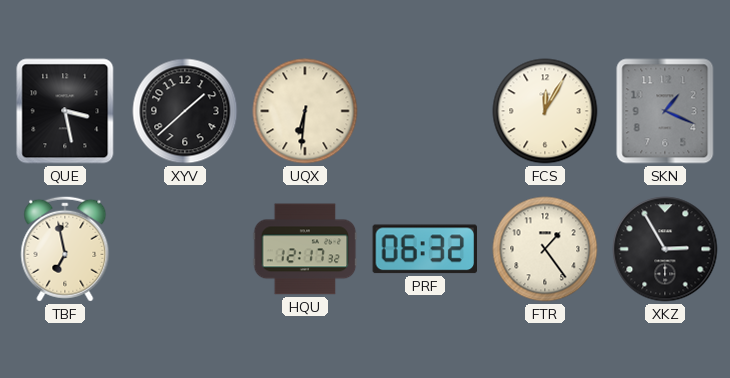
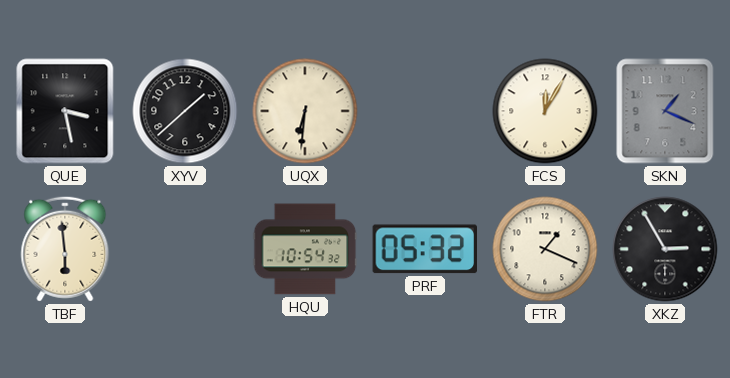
TBF: 6:58 -> 5:59
HQU: 12:17 -> 10:54
PRF: 06:32 -> 05:32
FTR: 1:24 -> 1:19
